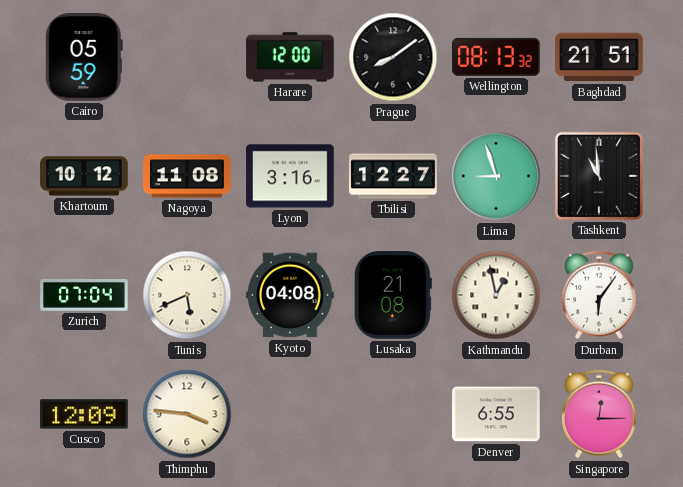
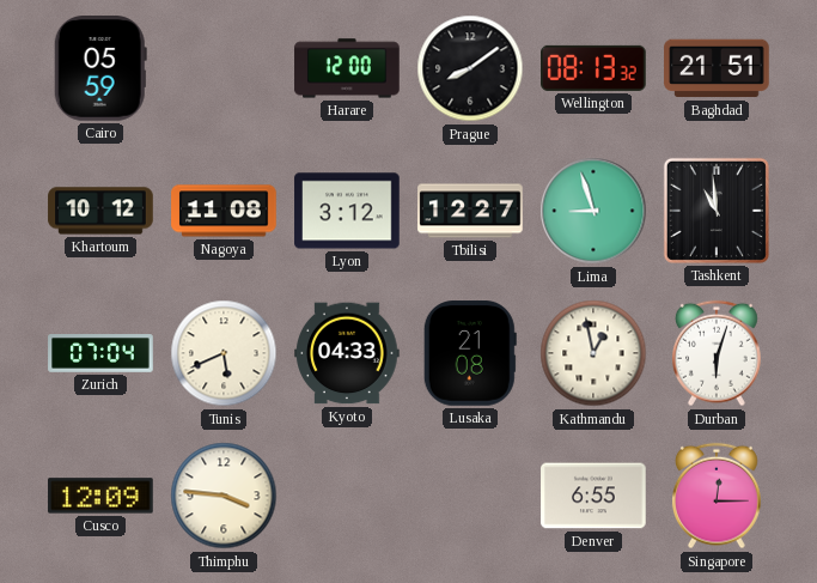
Lyon: 3:16 -> 3:12
Kyoto: 04:08 -> 04:33
Durban: 6:06 -> 6:03
